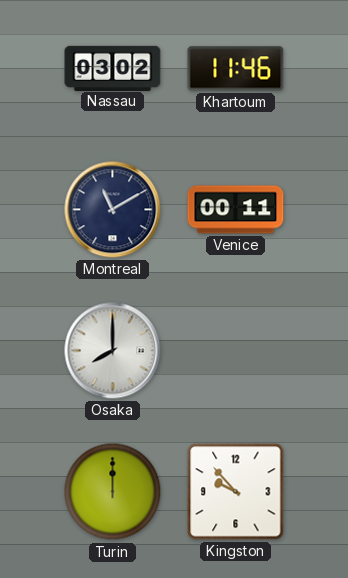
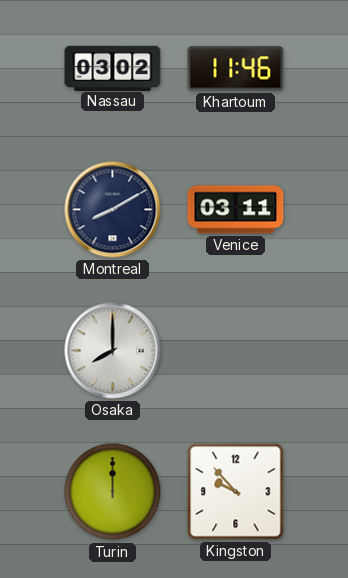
Montreal: 11:10 -> 8:10
Venice: 00:11 -> 03:11
